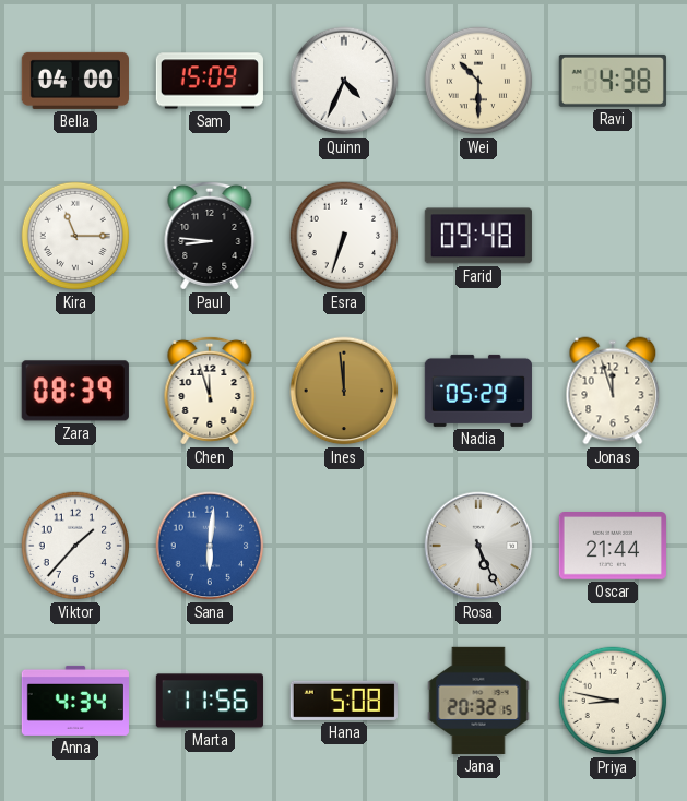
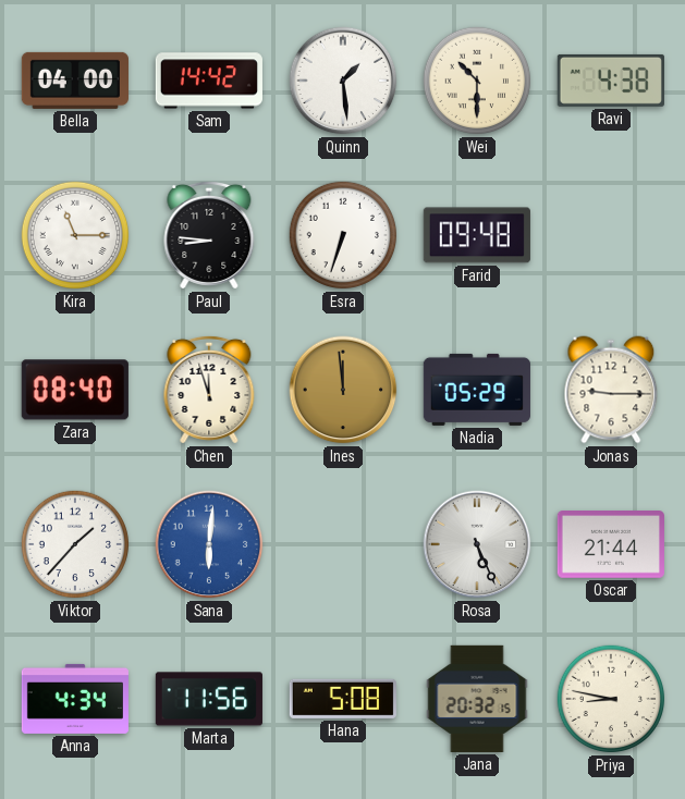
Sam: 15:09 -> 14:42
Quinn: 4:34 -> 1:29
Zara: 08:39 -> 08:40
Jonas: 11:57 -> 9:15
